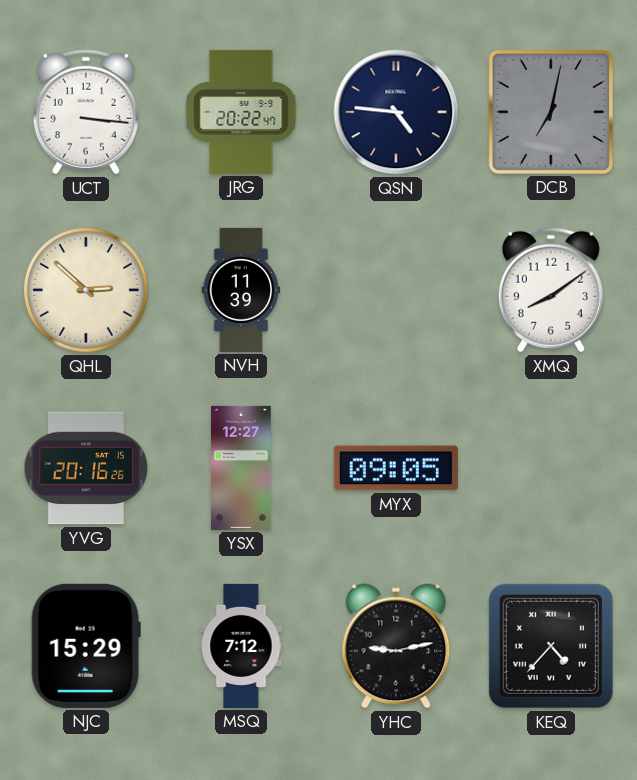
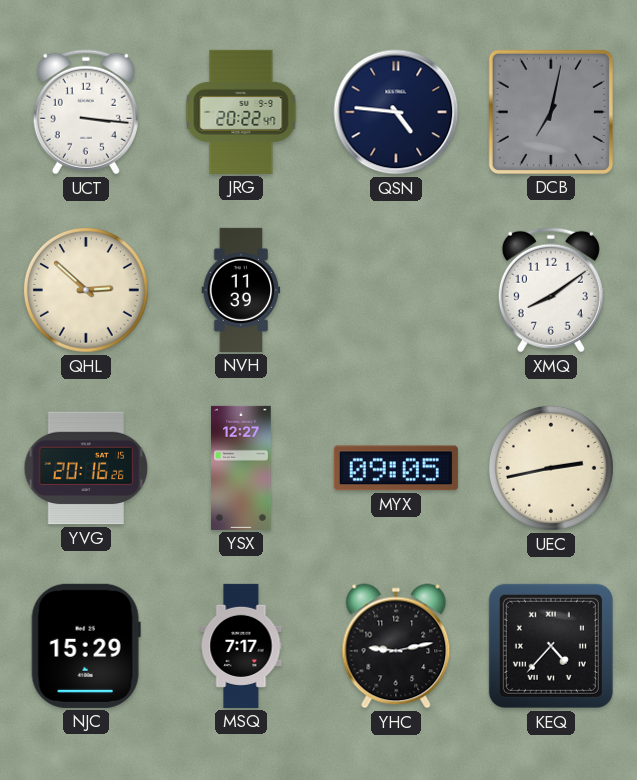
UEC: none -> 2:43
MSQ: 7:12 -> 7:17
